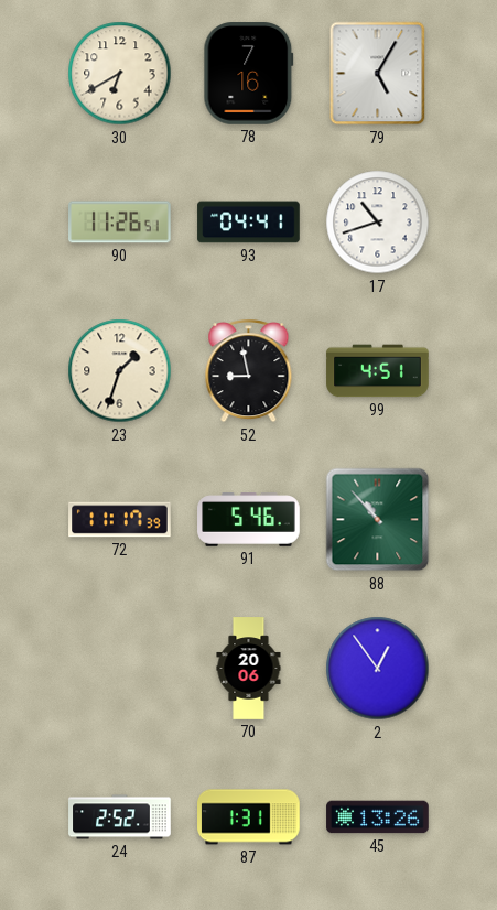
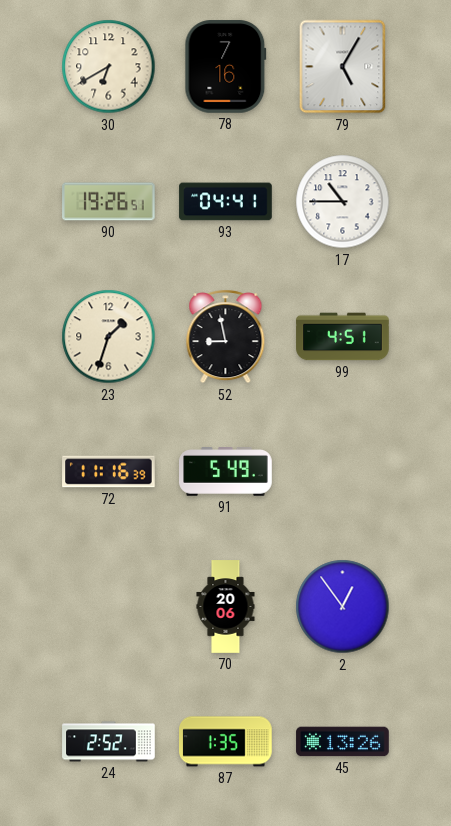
90: 11:26 -> 19:26
17: 10:42 -> 10:45
72: 11:17 -> 11:16
91: 5:46 -> 5:49
88: 10:53 -> none
87: 1:31 -> 1:35
